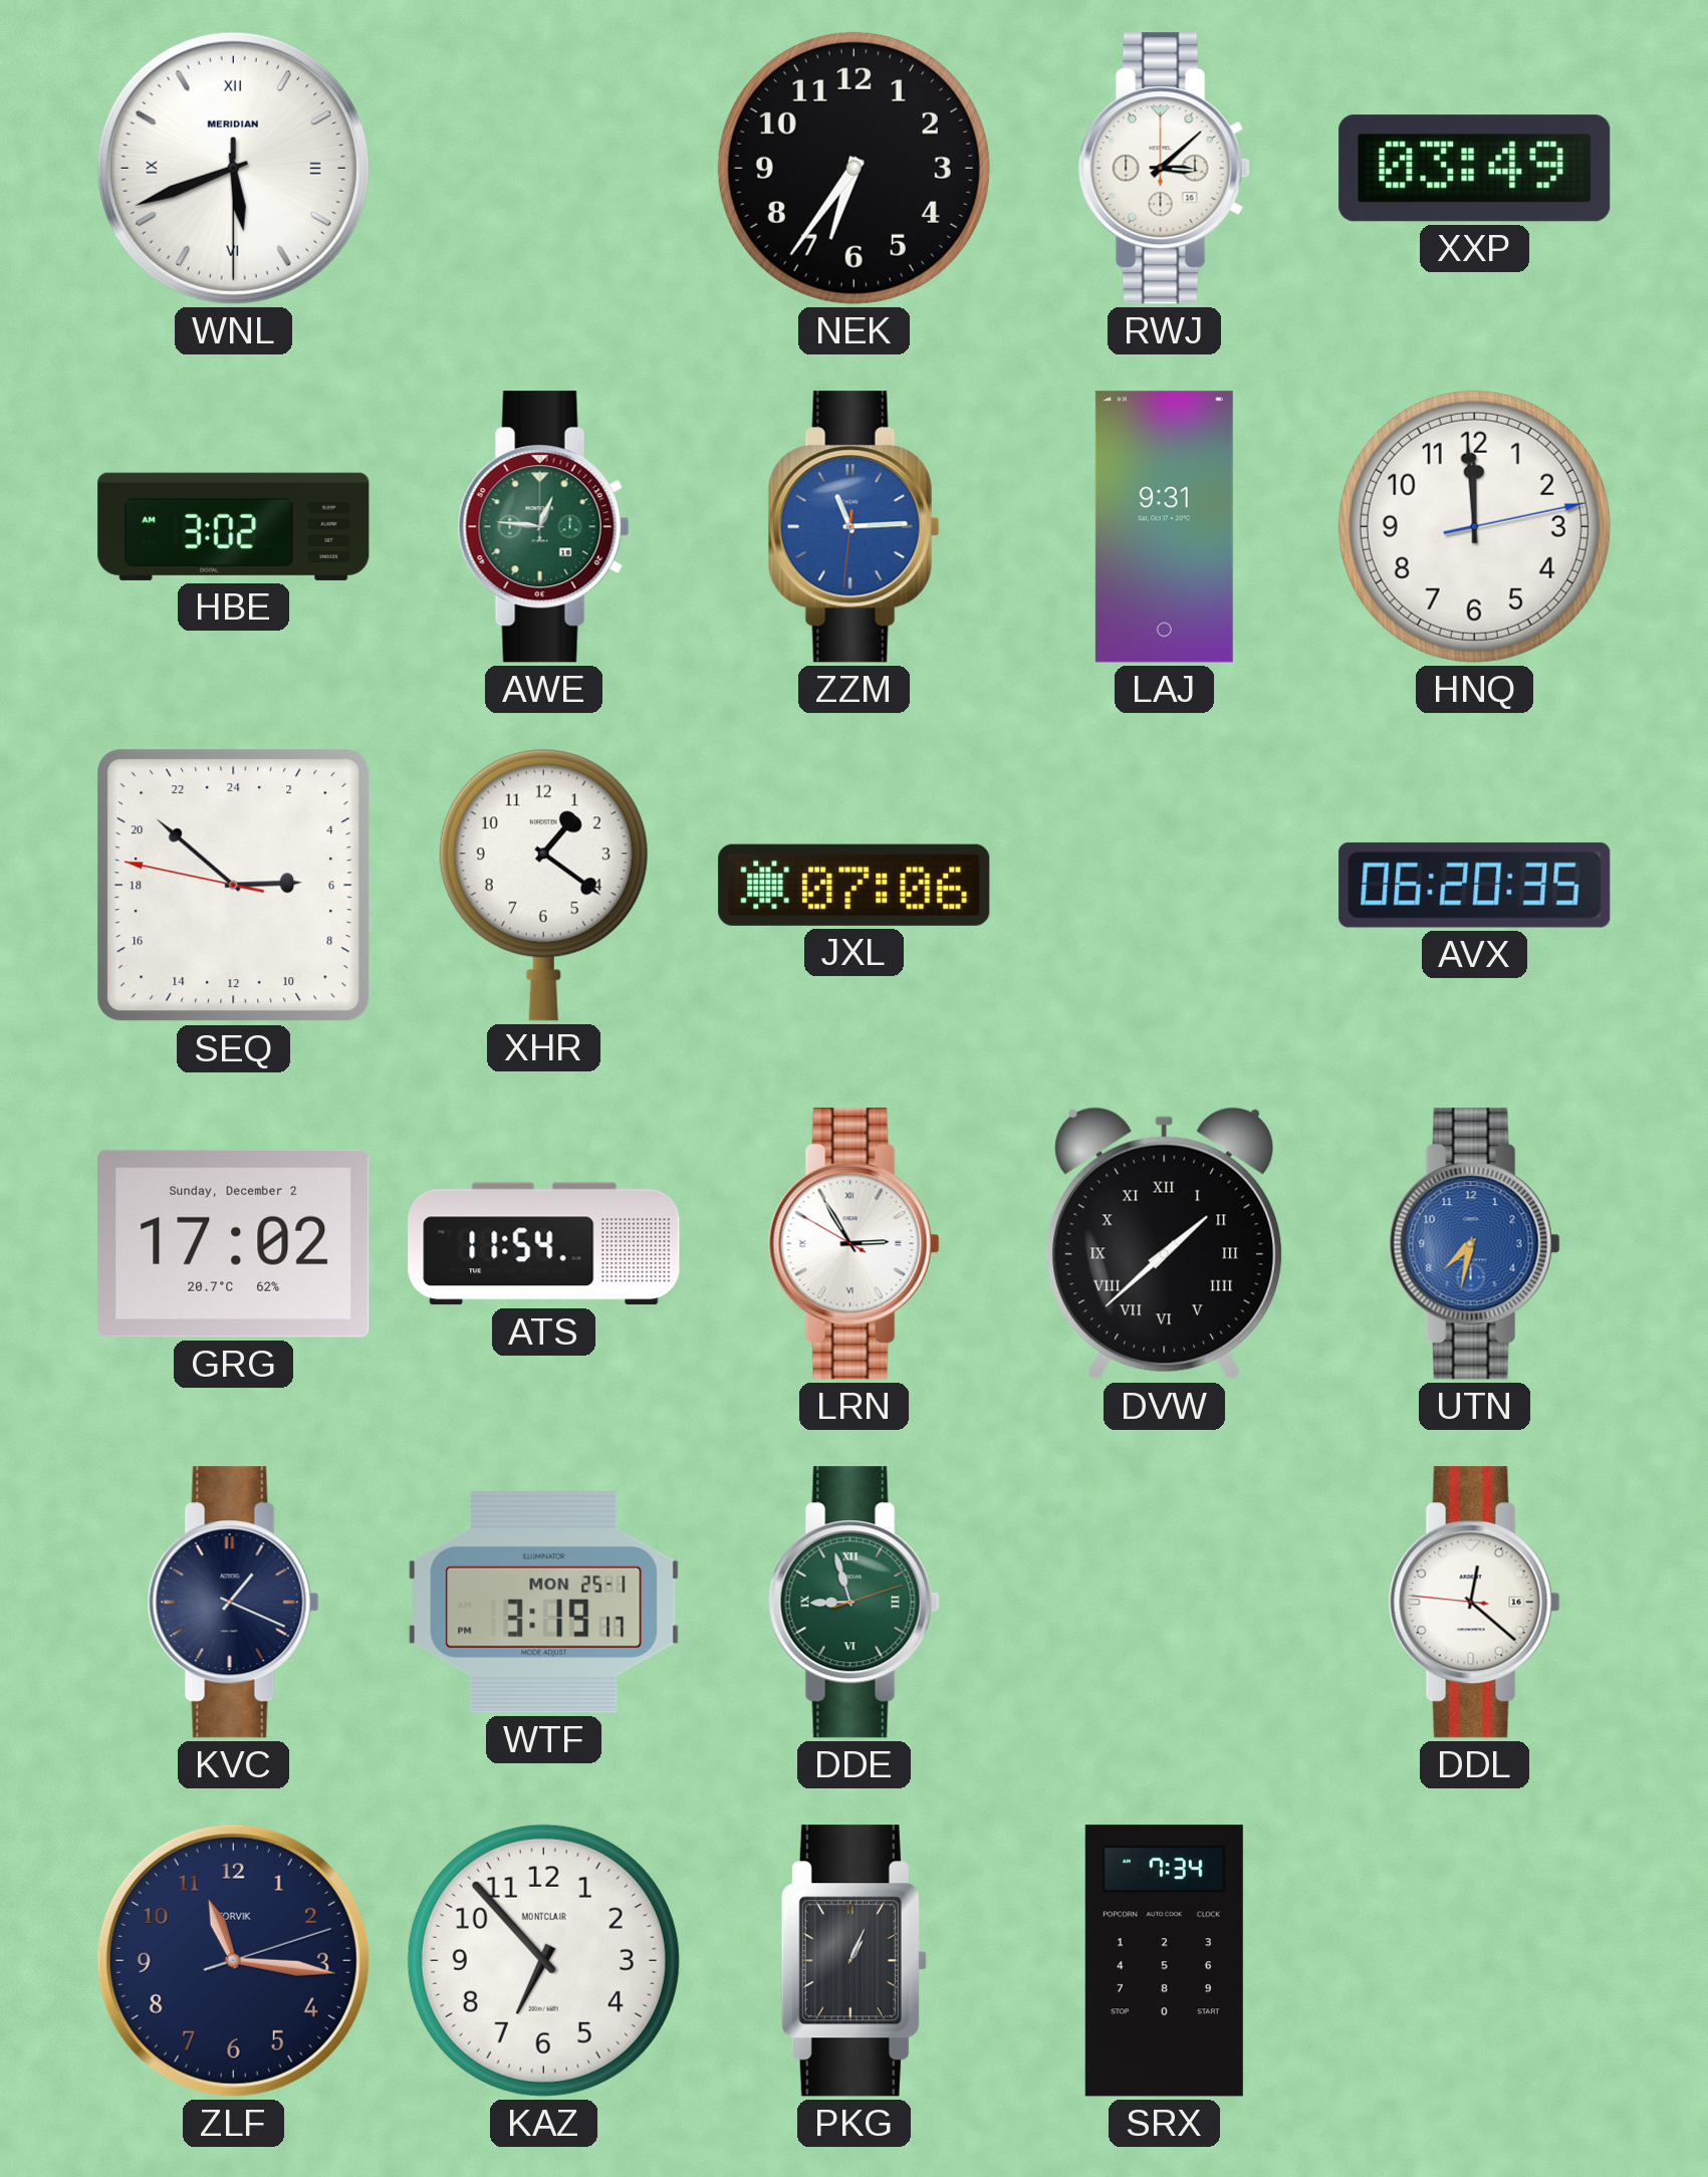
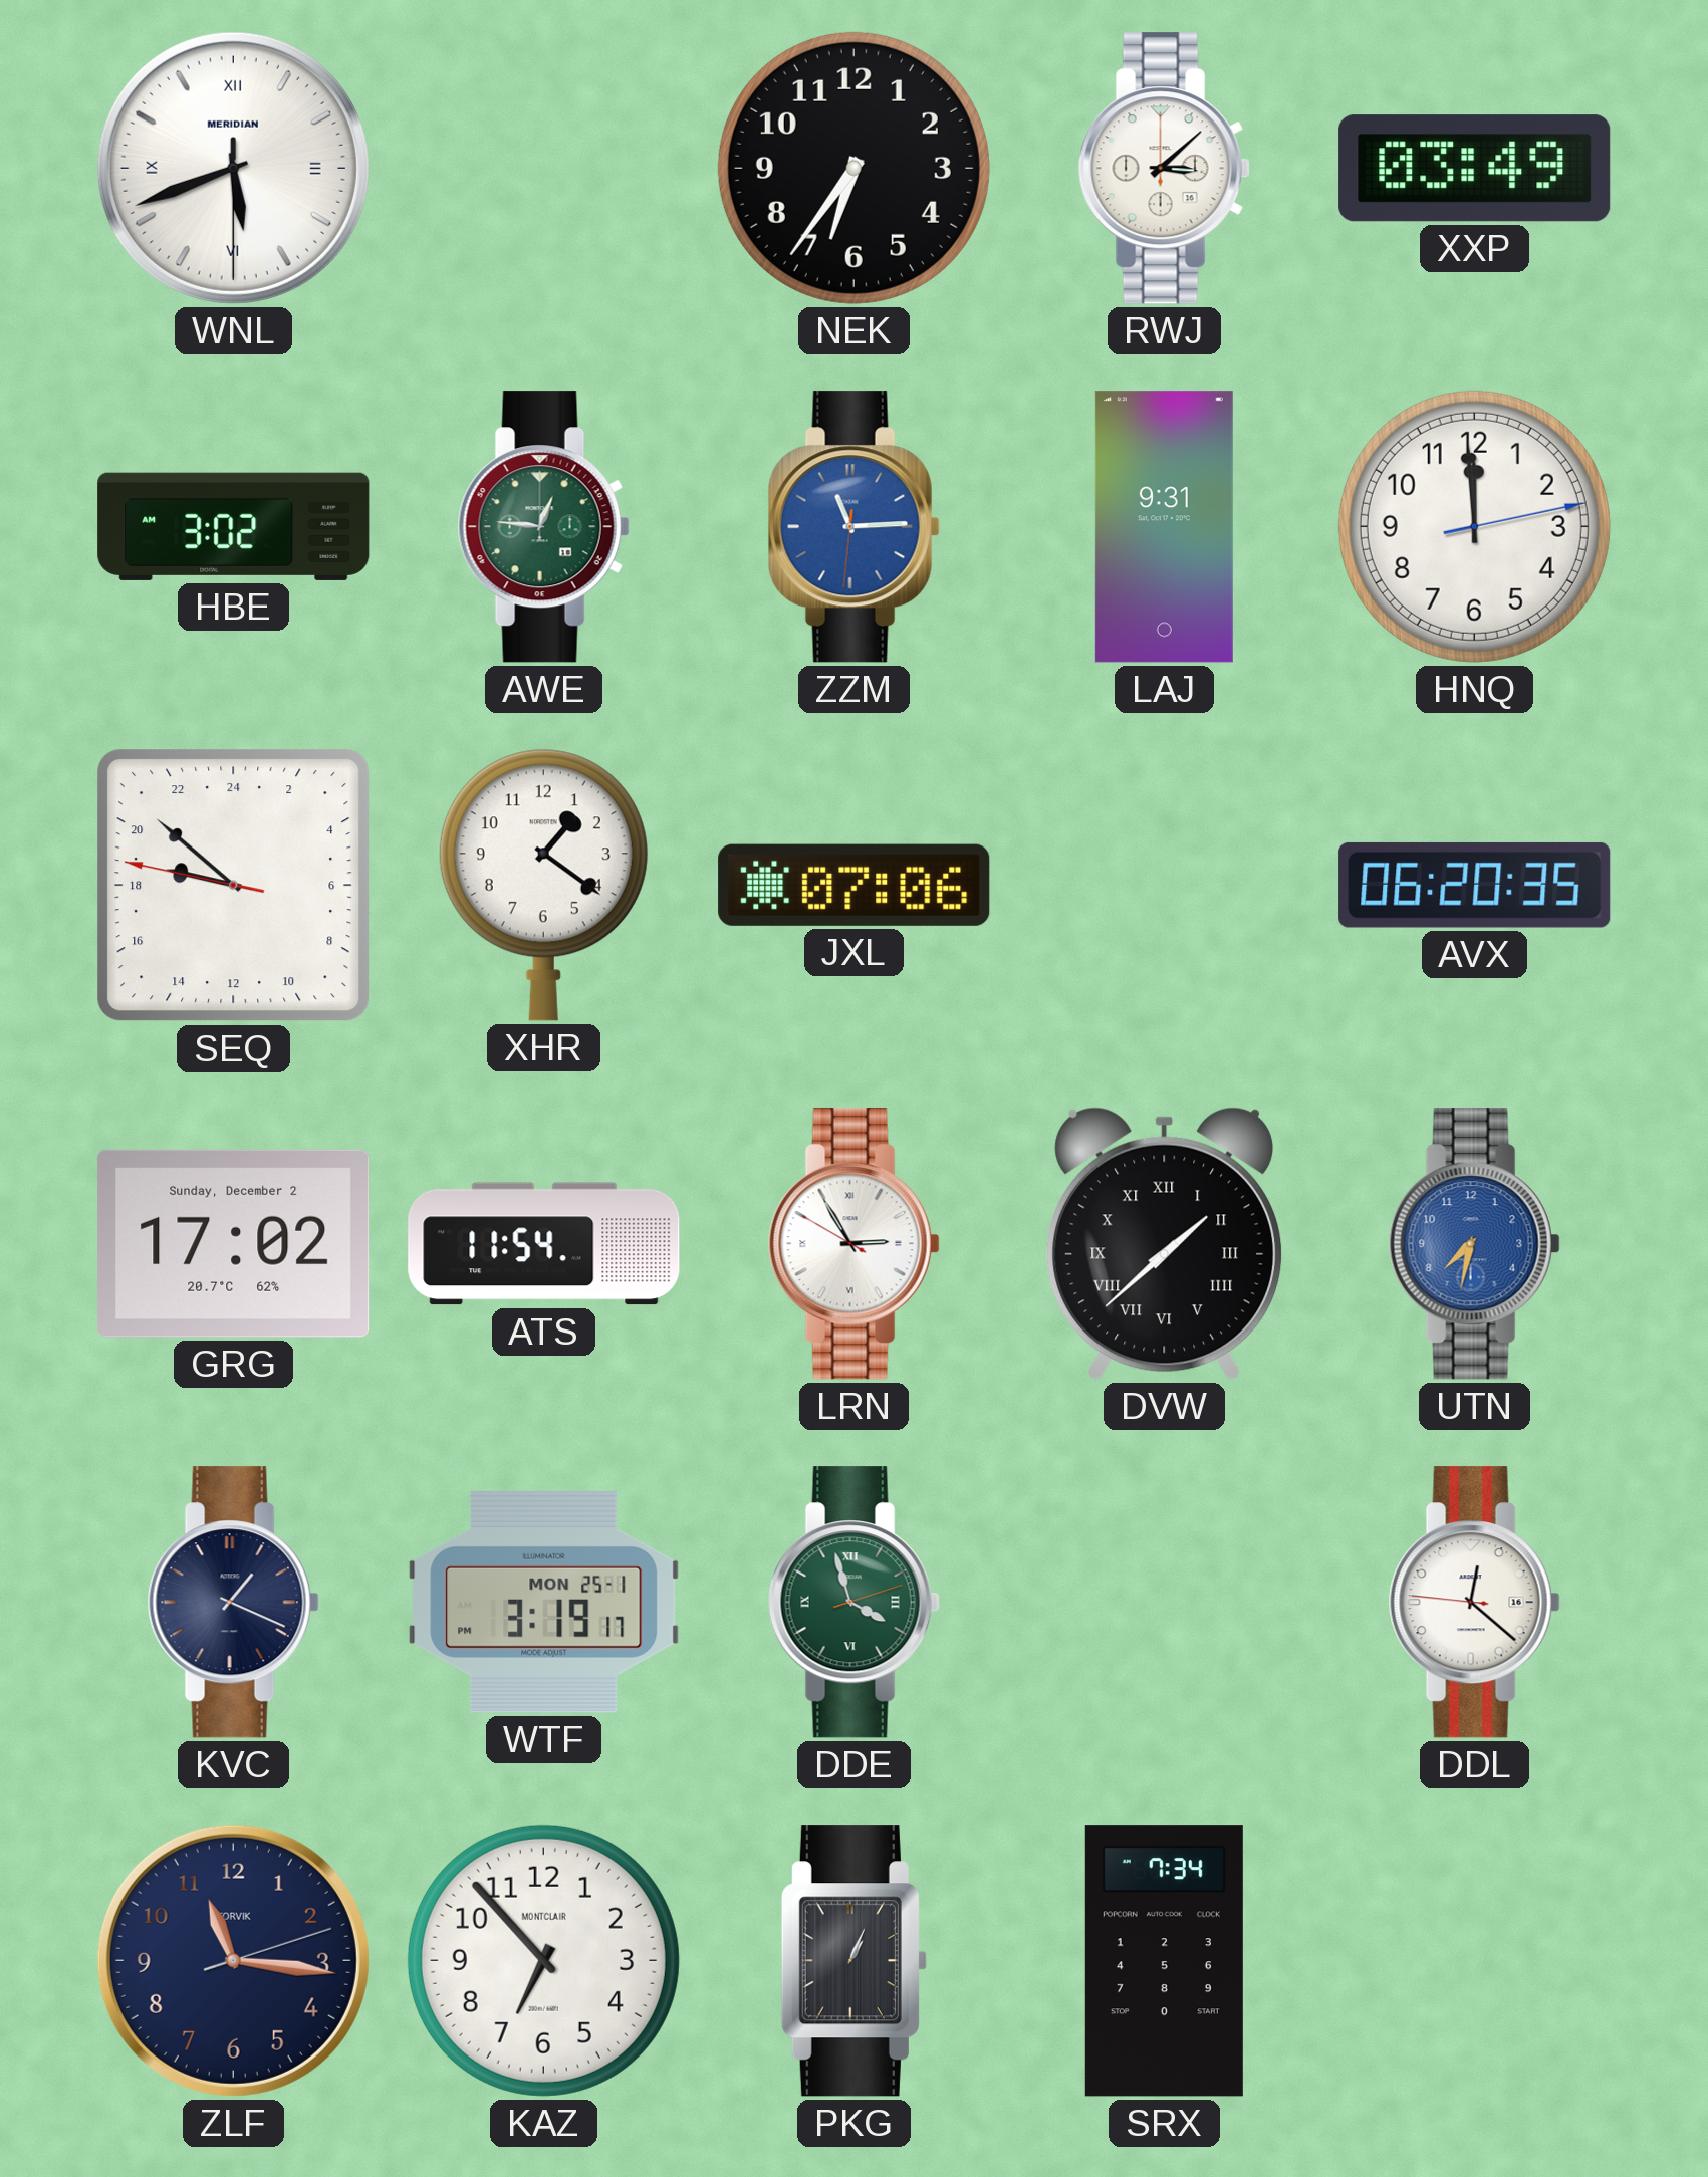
SEQ: 5:51 -> 18:51
DDE: 8:57 -> 3:57
